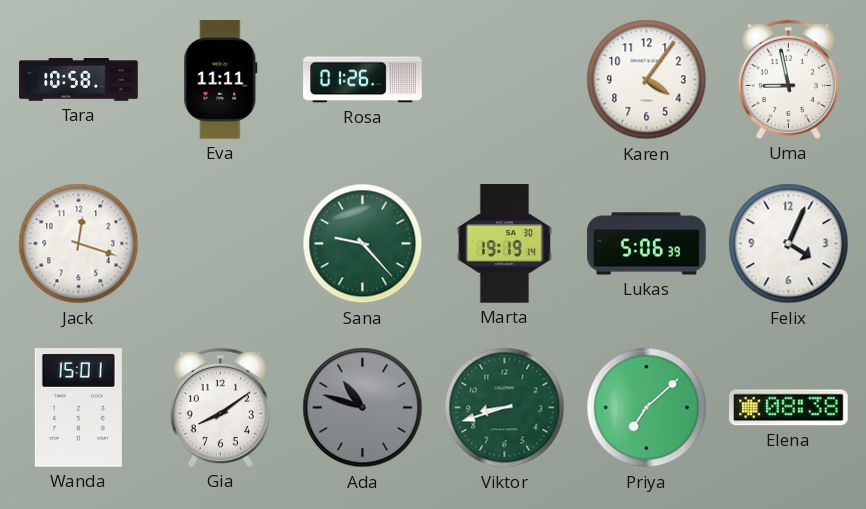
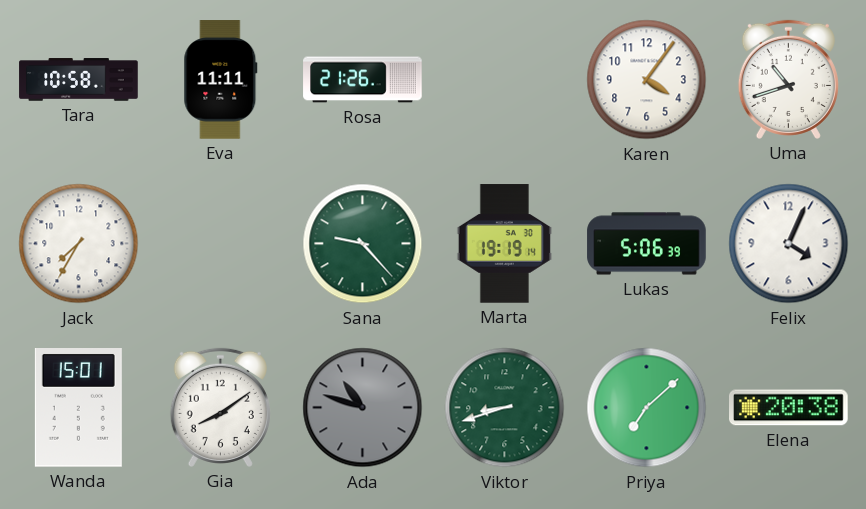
Rosa: 01:26 -> 21:26
Uma: 8:58 -> 10:42
Jack: 12:18 -> 7:35
Elena: 08:38 -> 20:38
